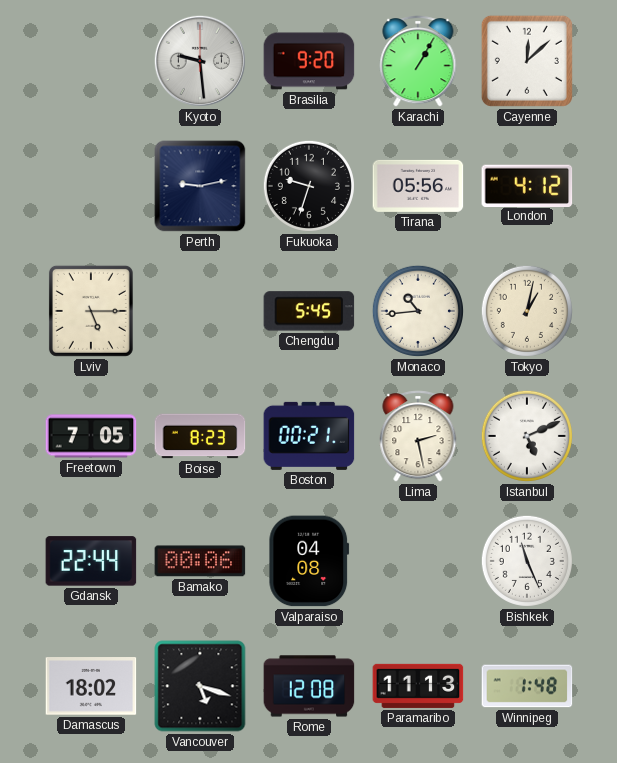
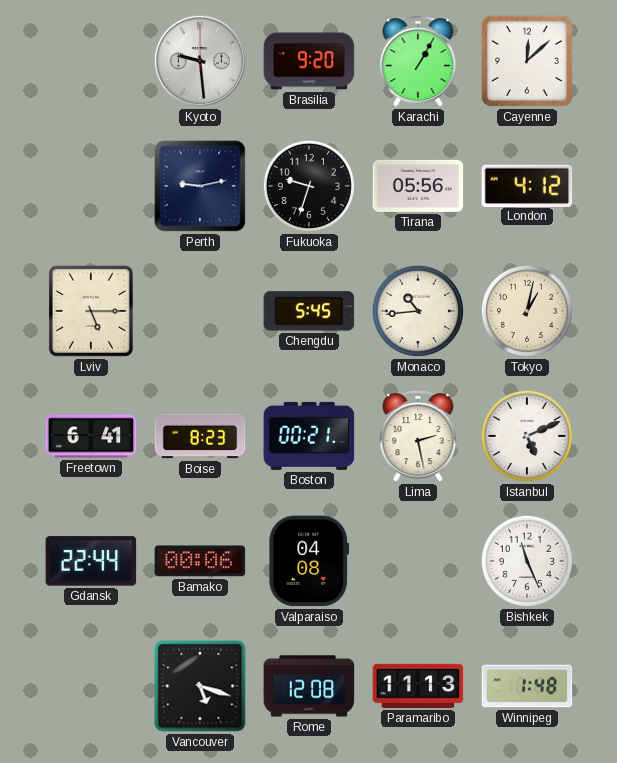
Freetown: 7:05 -> 6:41
Damascus: 18:02 -> none
